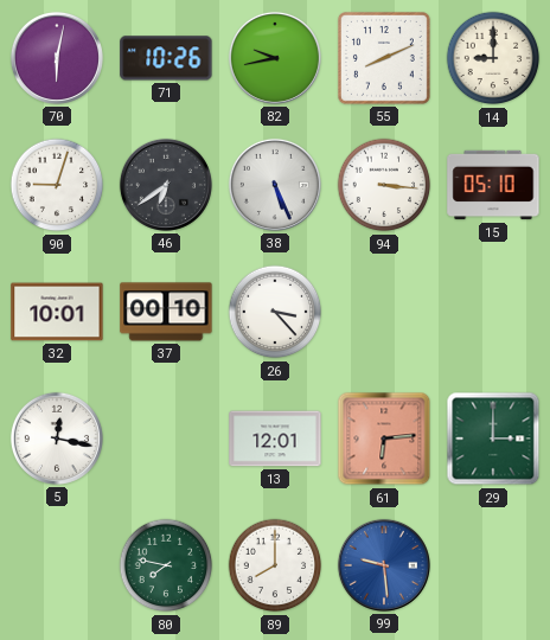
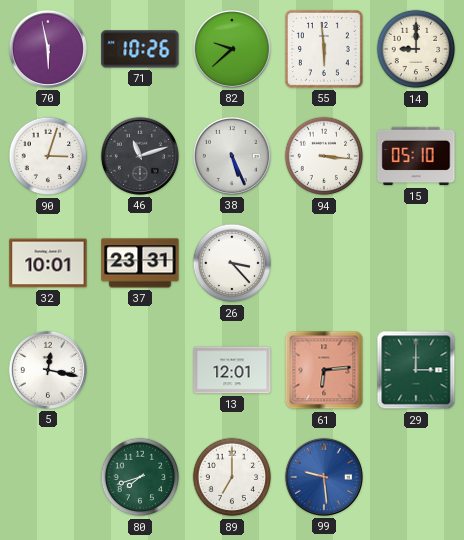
70: 6:02 -> 5:58
82: 9:43 -> 9:38
55: 8:11 -> 5:59
90: 9:03 -> 3:03
46: 6:39 -> 11:12
37: 00:10 -> 23:31
80: 7:47 -> 7:42
89: 8:00 -> 7:00
